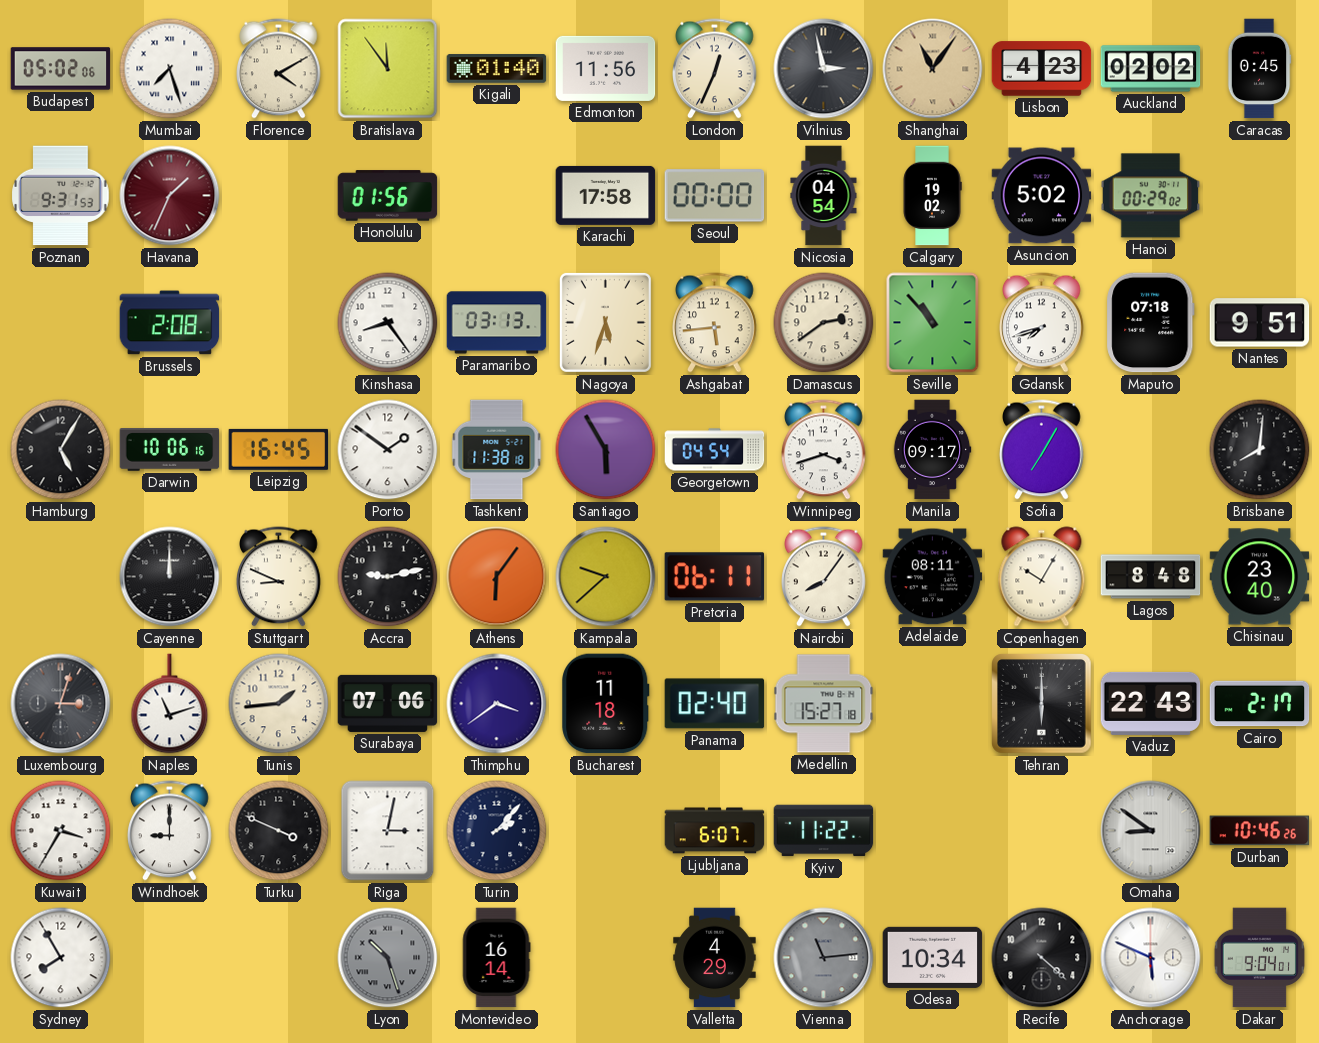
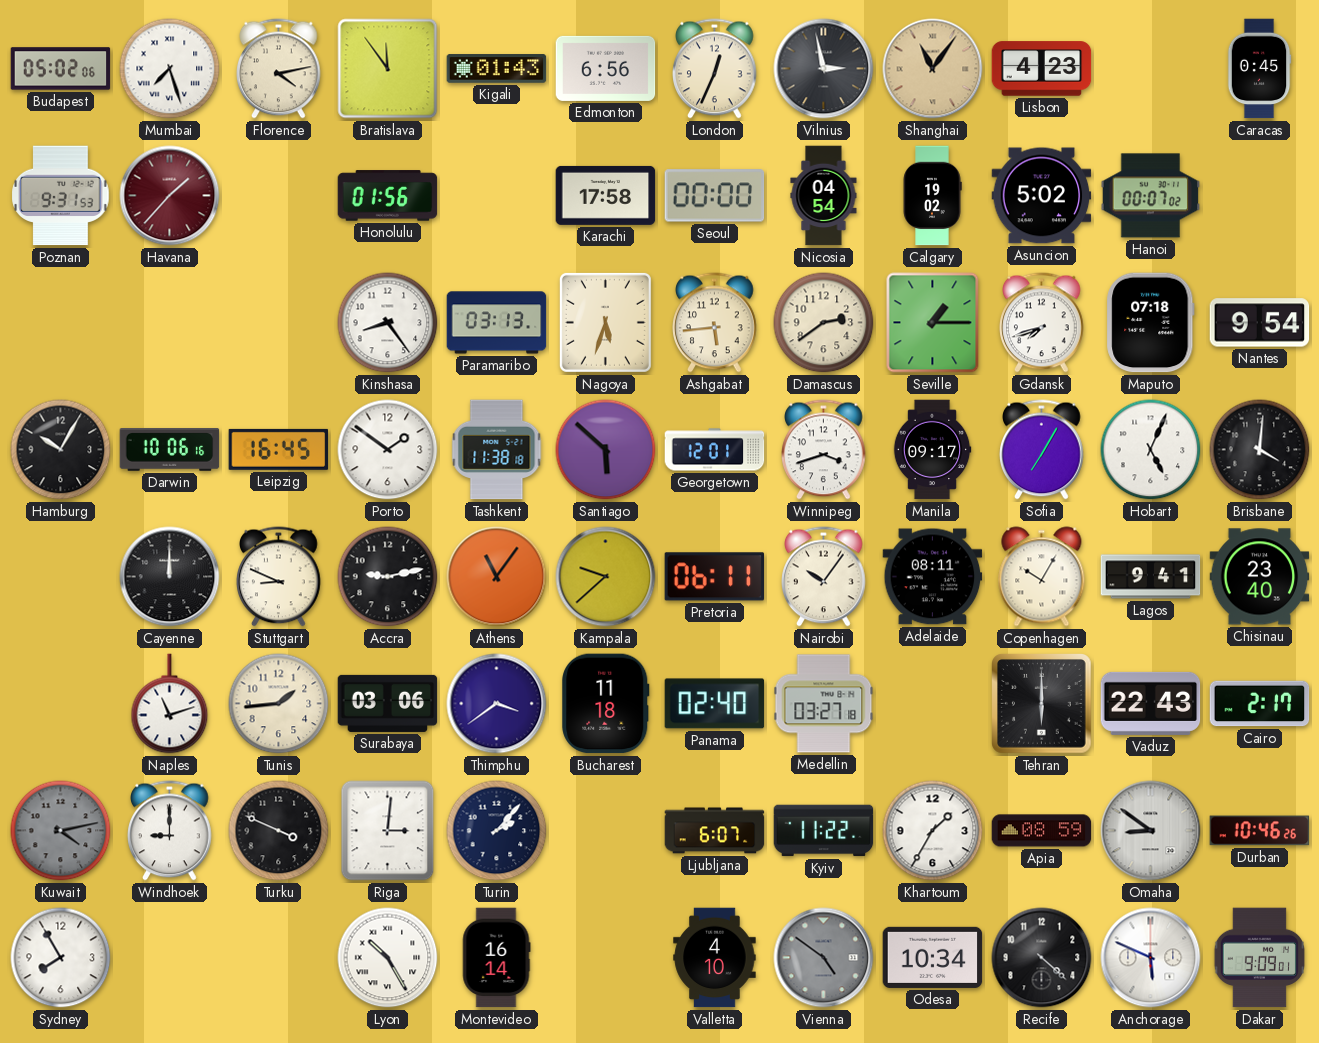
Florence: 4:10 -> 4:13
Kigali: 01:40 -> 01:43
Edmonton: 11:56 -> 6:56
Auckland: 02:02 -> none
Havana: 1:34 -> 1:37
Hanoi: 00:29 -> 00:07
Brussels: 2:08 -> none
Seville: 10:53 -> 1:15
Nantes: 9:51 -> 9:54
Hamburg: 5:05 -> 10:05
Santiago: 5:55 -> 5:52
Georgetown: 04:54 -> 12:01
Hobart: none -> 5:04
Brisbane: 8:01 -> 4:01
Athens: 6:06 -> 11:06
Nairobi: 8:06 -> 10:06
Lagos: 8:48 -> 9:41
Luxembourg: 3:03 -> none
Surabaya: 07:06 -> 03:06
Medellin: 15:27 -> 03:27
Kuwait: 3:35 -> 4:13
Kuwait dial: white -> grey
Riga: 3:02 -> 3:01
Khartoum: none -> 1:35
Apia: none -> 08:59
Lyon: 10:27 -> 10:25
Lyon dial: grey -> white
Valletta: 4:29 -> 4:10
Vienna: 11:14 -> 4:51
Dakar: 9:04 -> 9:09
